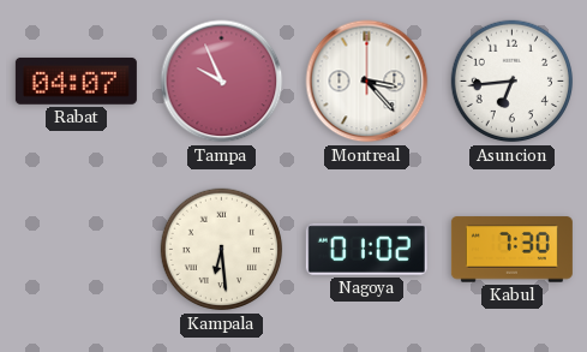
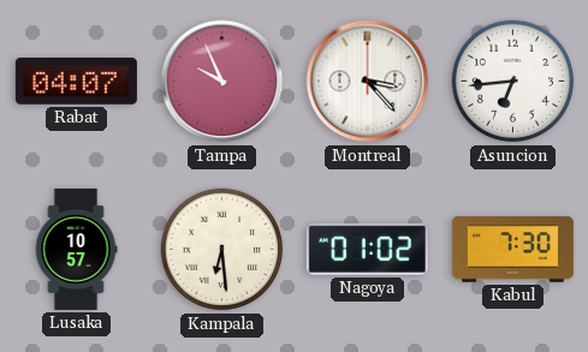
Lusaka: none -> 10:57
